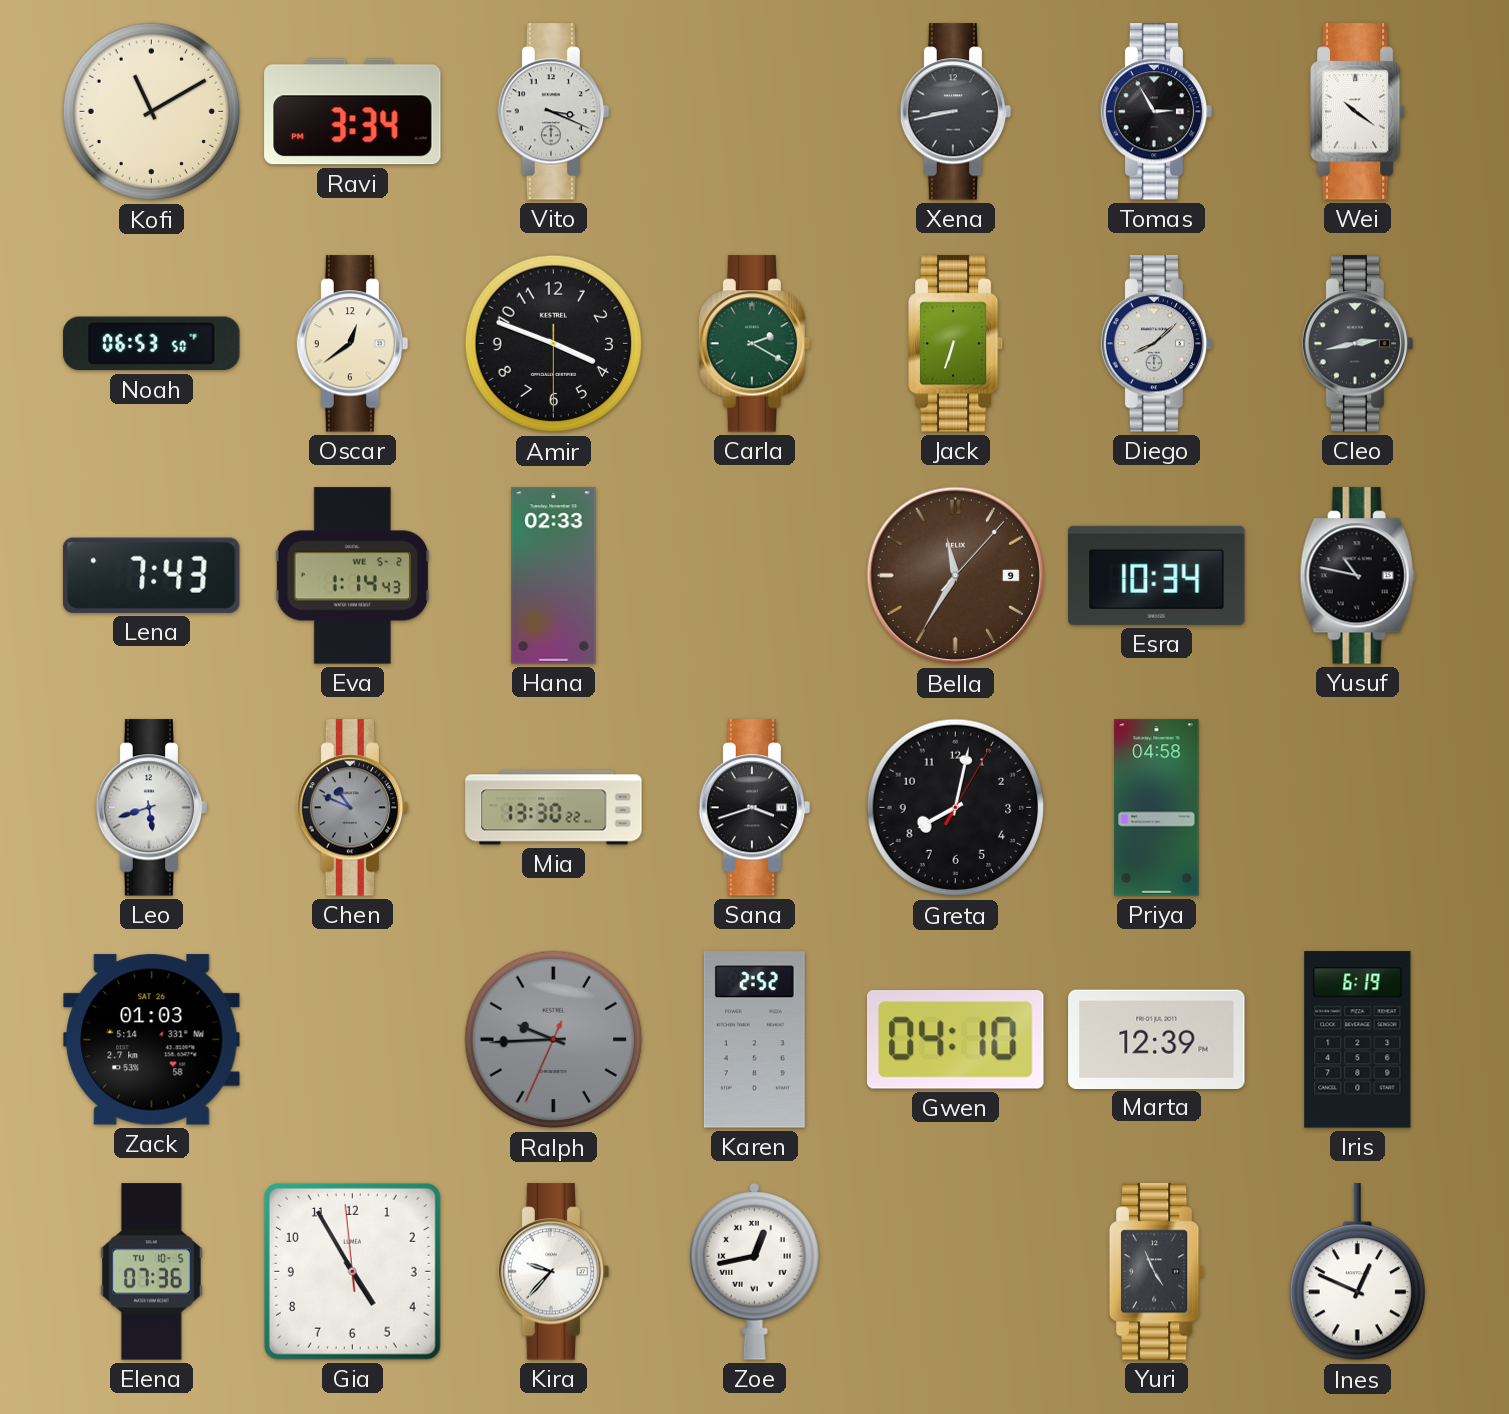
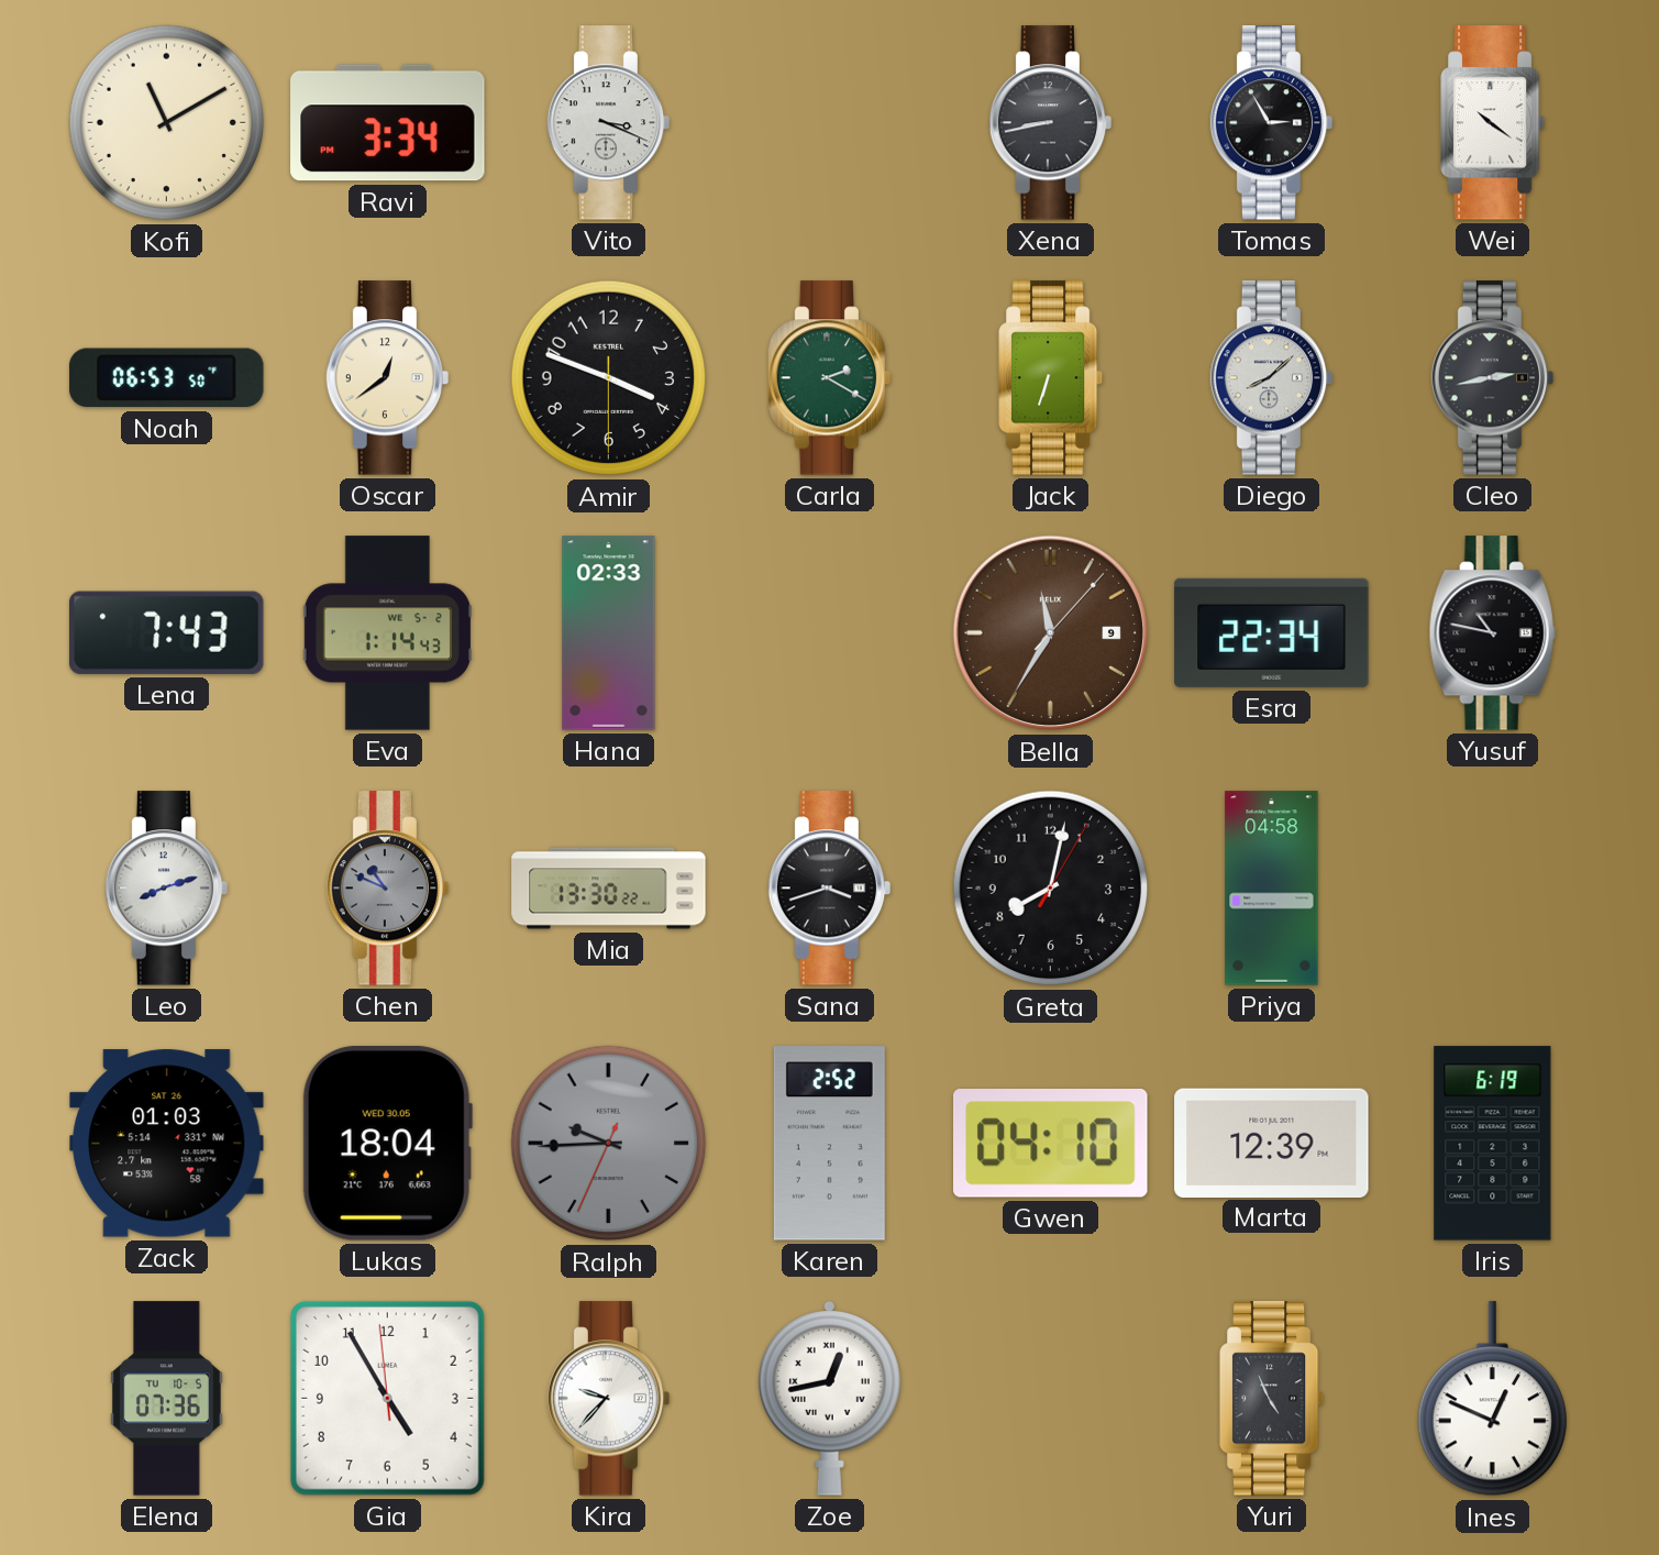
Esra: 10:34 -> 22:34
Leo: 5:42 -> 8:12
Lukas: none -> 18:04
